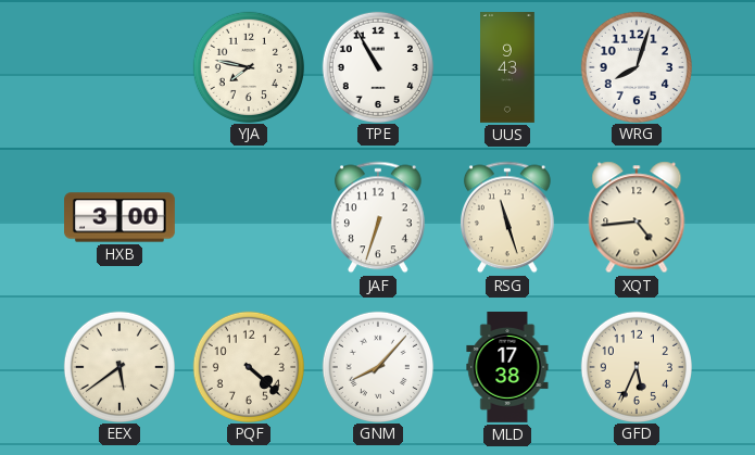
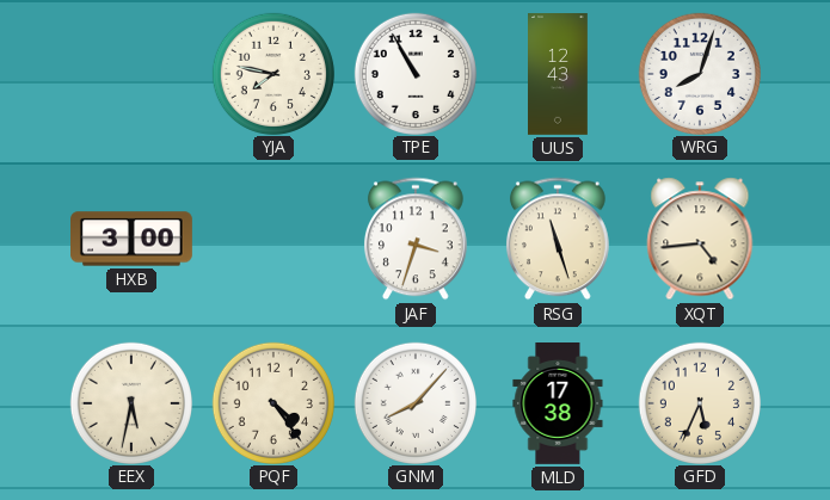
UUS: 9:43 -> 12:43
JAF: 6:33 -> 3:33
EEX: 5:39 -> 5:32
PQF: 4:22 -> 4:24
